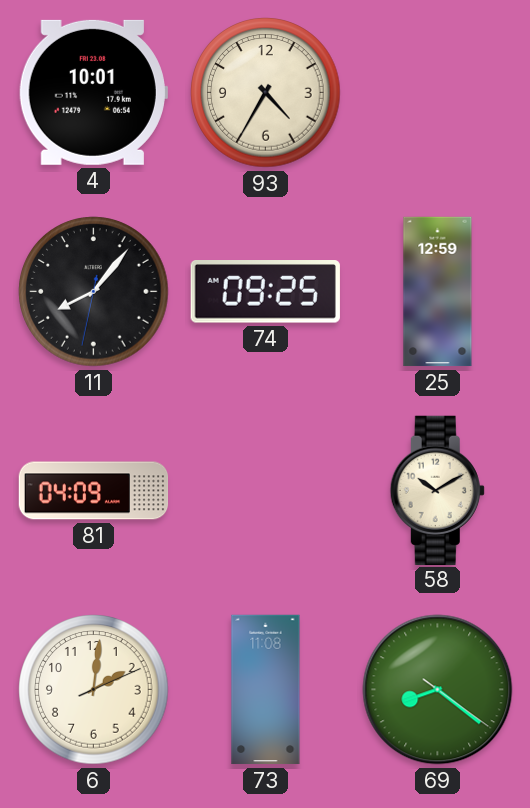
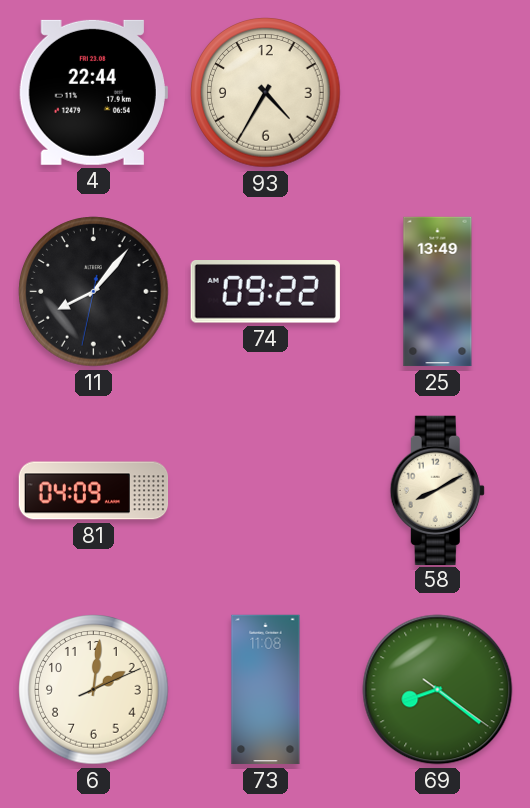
4: 10:01 -> 22:44
74: 09:25 -> 09:22
25: 12:59 -> 13:49
58: 10:10 -> 8:10
